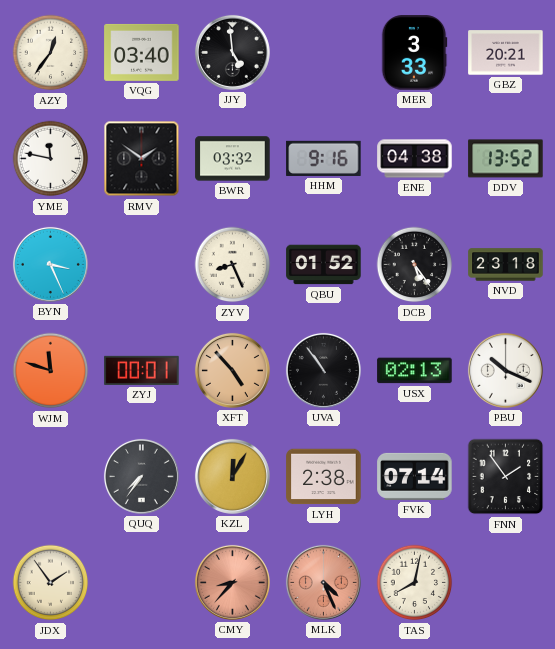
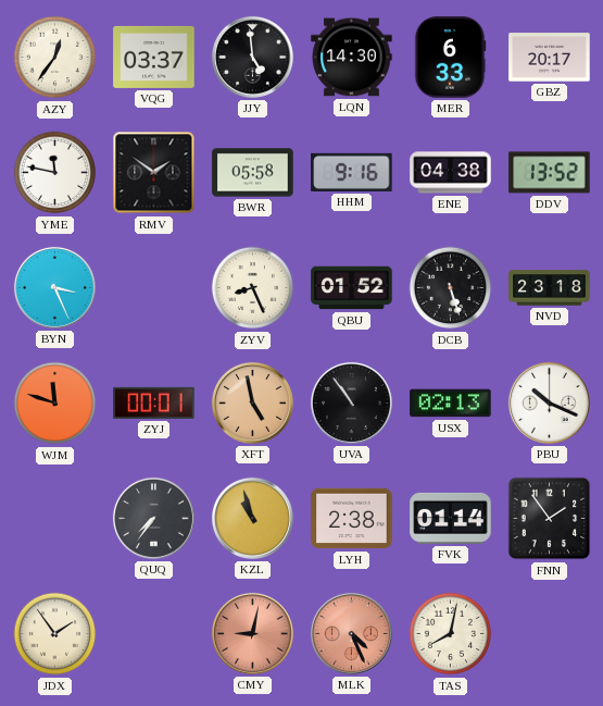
VQG: 03:40 -> 03:37
LQN: none -> 14:30
MER: 3:33 -> 6:33
GBZ: 20:21 -> 20:17
BWR: 03:32 -> 05:58
DCB: 5:24 -> 5:27
XFT: 4:53 -> 4:58
KZL: 12:05 -> 10:57
FVK: 07:14 -> 01:14
CMY: 8:37 -> 9:02
